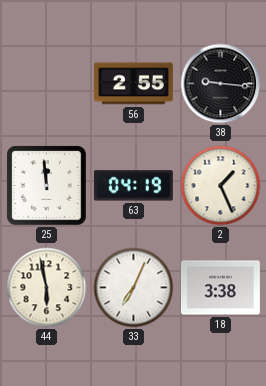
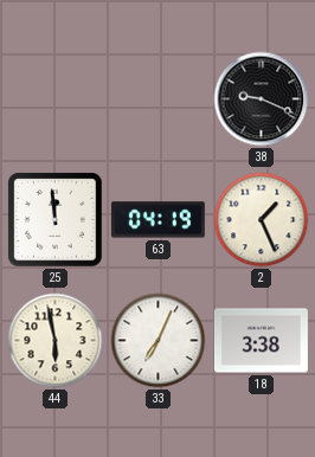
56: 2:55 -> none
38: 9:16 -> 9:19
